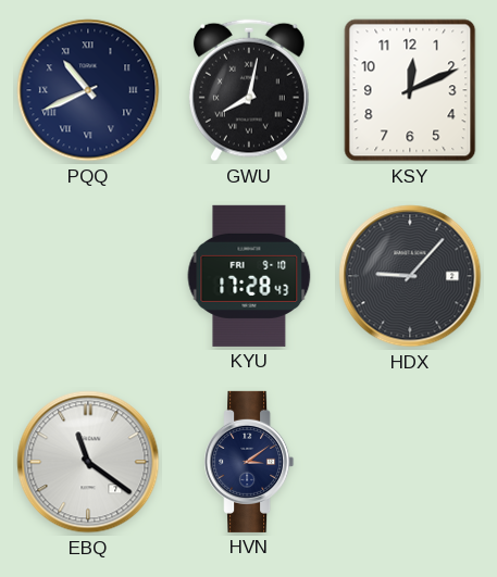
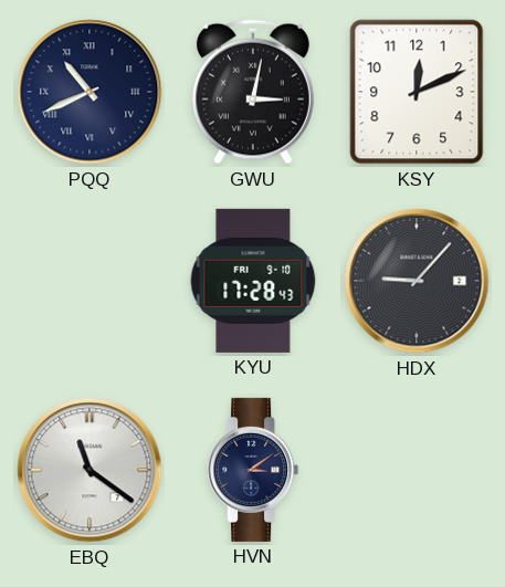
GWU: 8:02 -> 3:02
